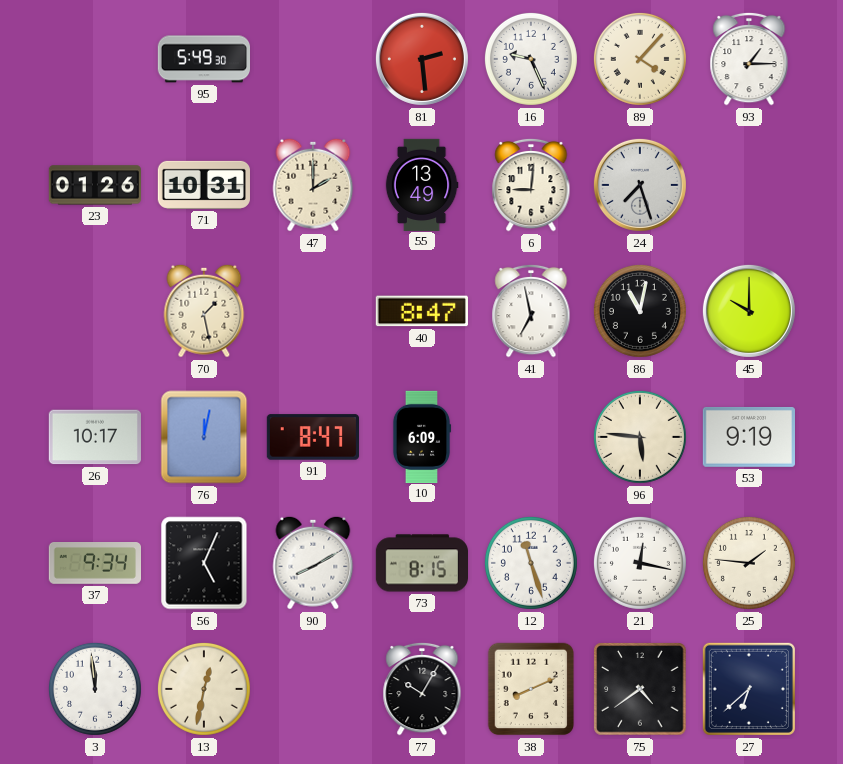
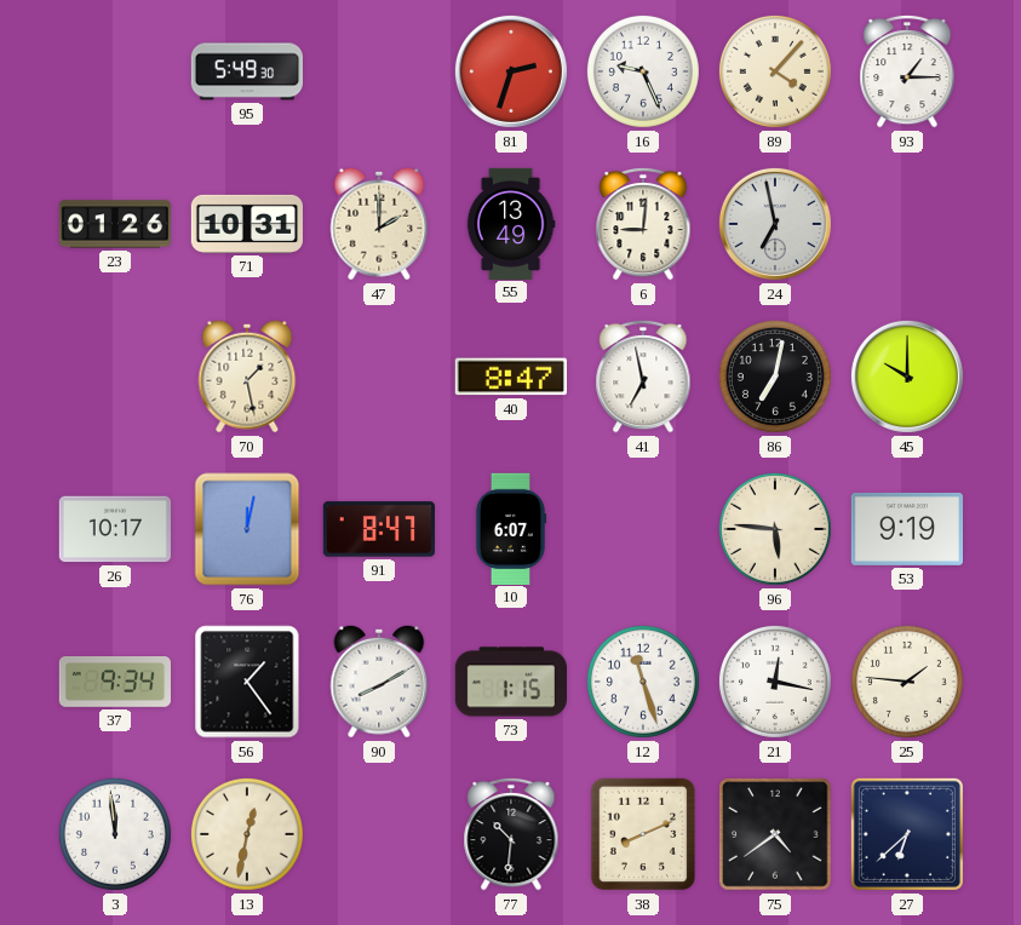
81: 2:29 -> 2:33
24: 7:27 -> 6:58
86: 11:02 -> 7:02
10: 6:09 -> 6:07
56: 5:04 -> 1:24
73: 8:15 -> 1:15
77: 10:05 -> 10:31
